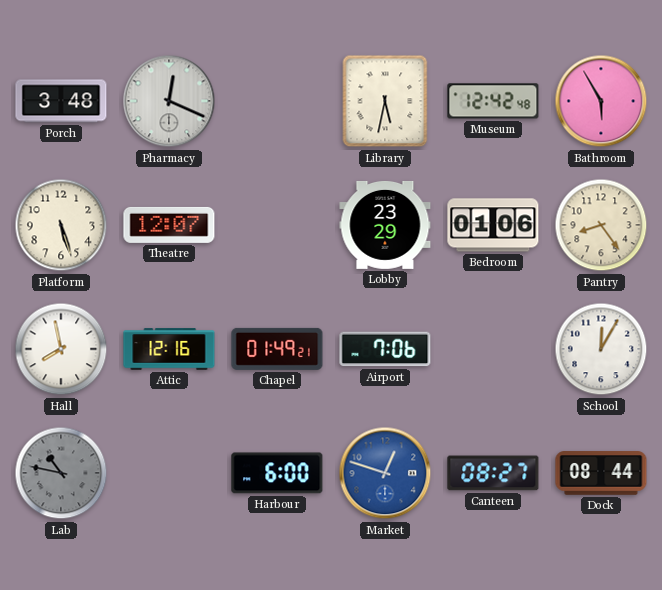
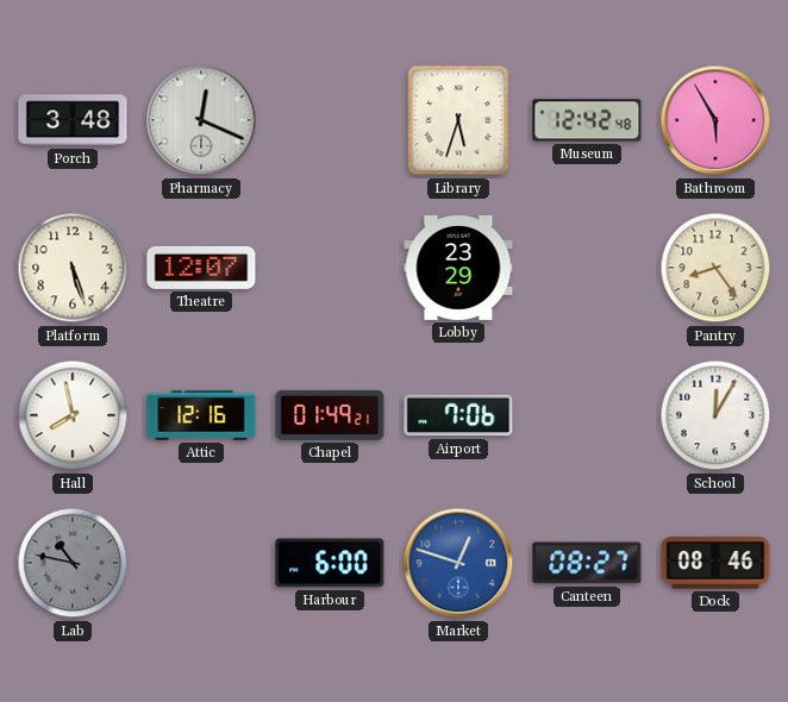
Library: 5:32 -> 5:33
Bedroom: 01:06 -> none
Dock: 08:44 -> 08:46
